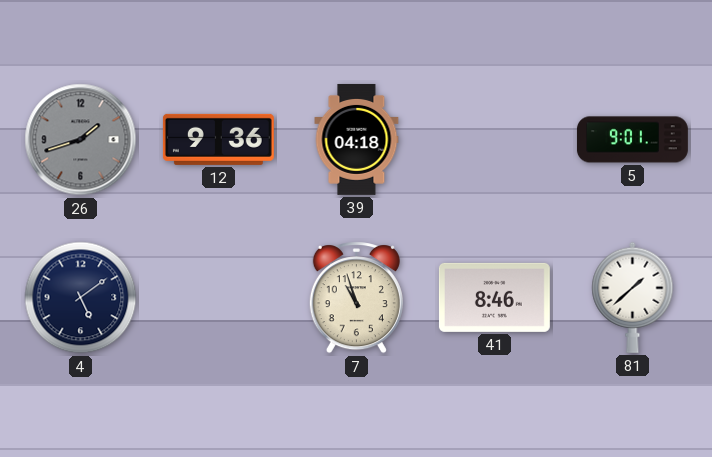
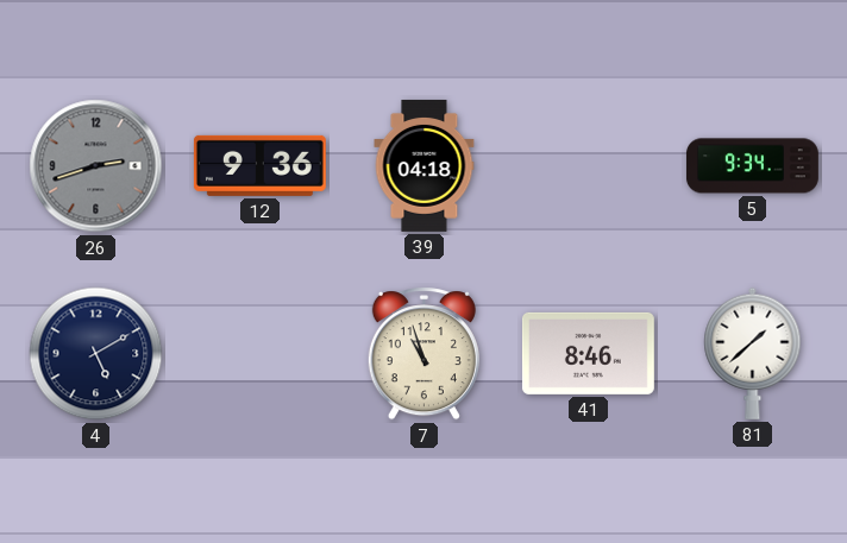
26: 1:42 -> 2:42
5: 9:01 -> 9:34
4: 5:09 -> 5:10
